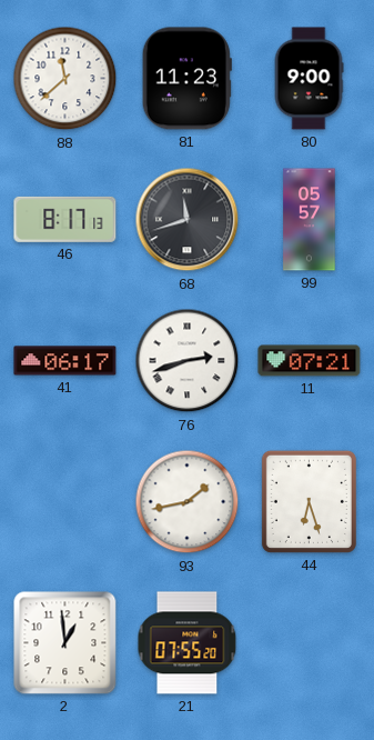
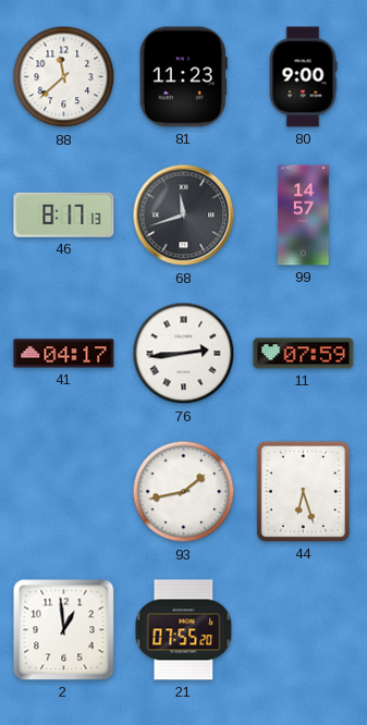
99: 05:57 -> 14:57
41: 06:17 -> 04:17
76: 2:42 -> 2:44
11: 07:21 -> 07:59
